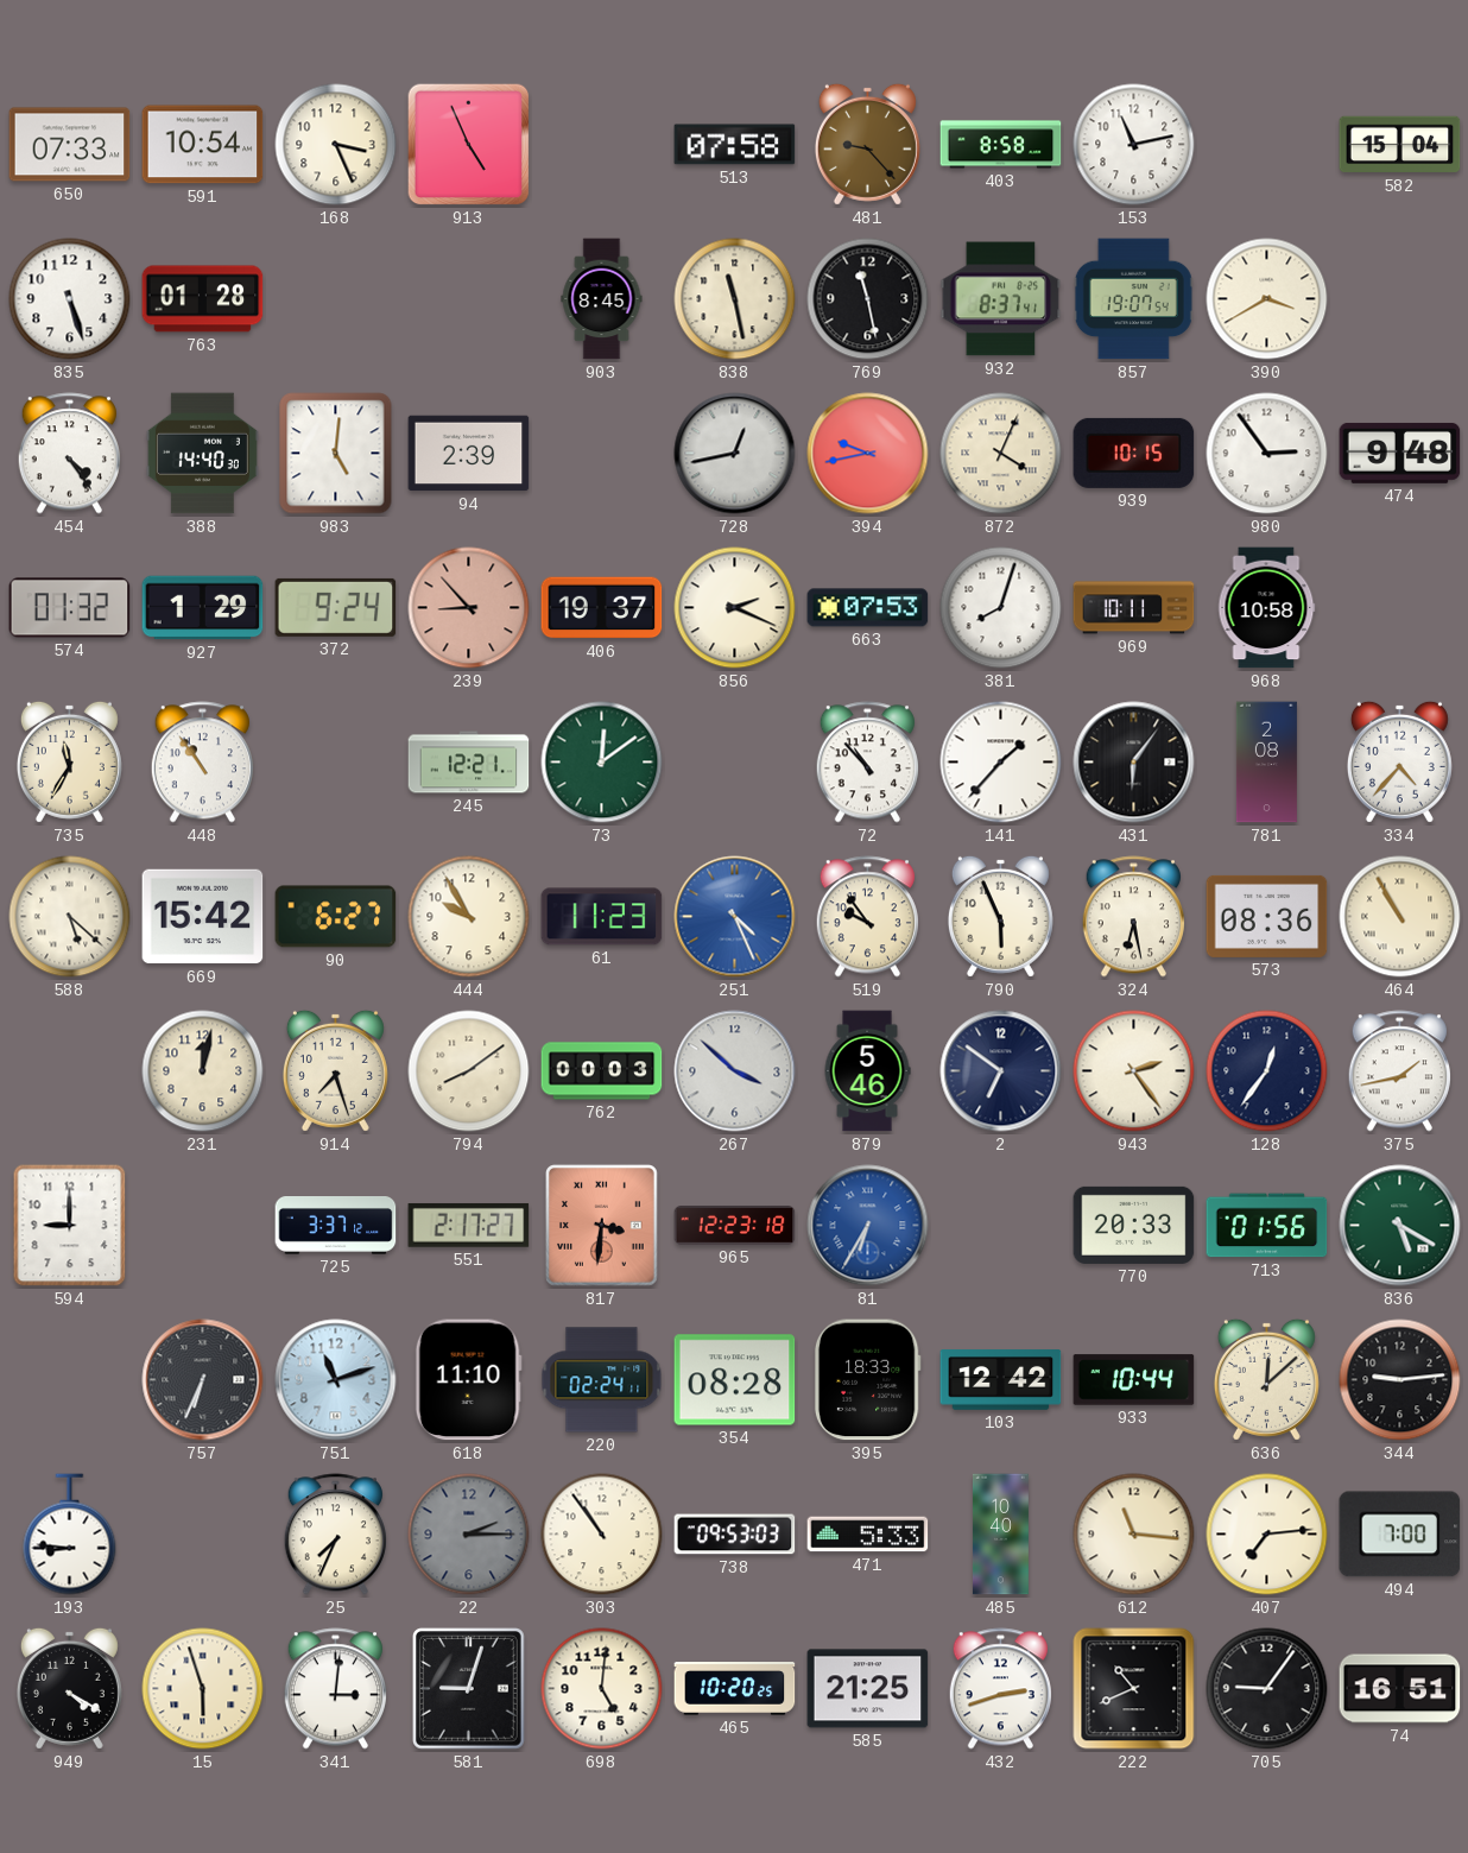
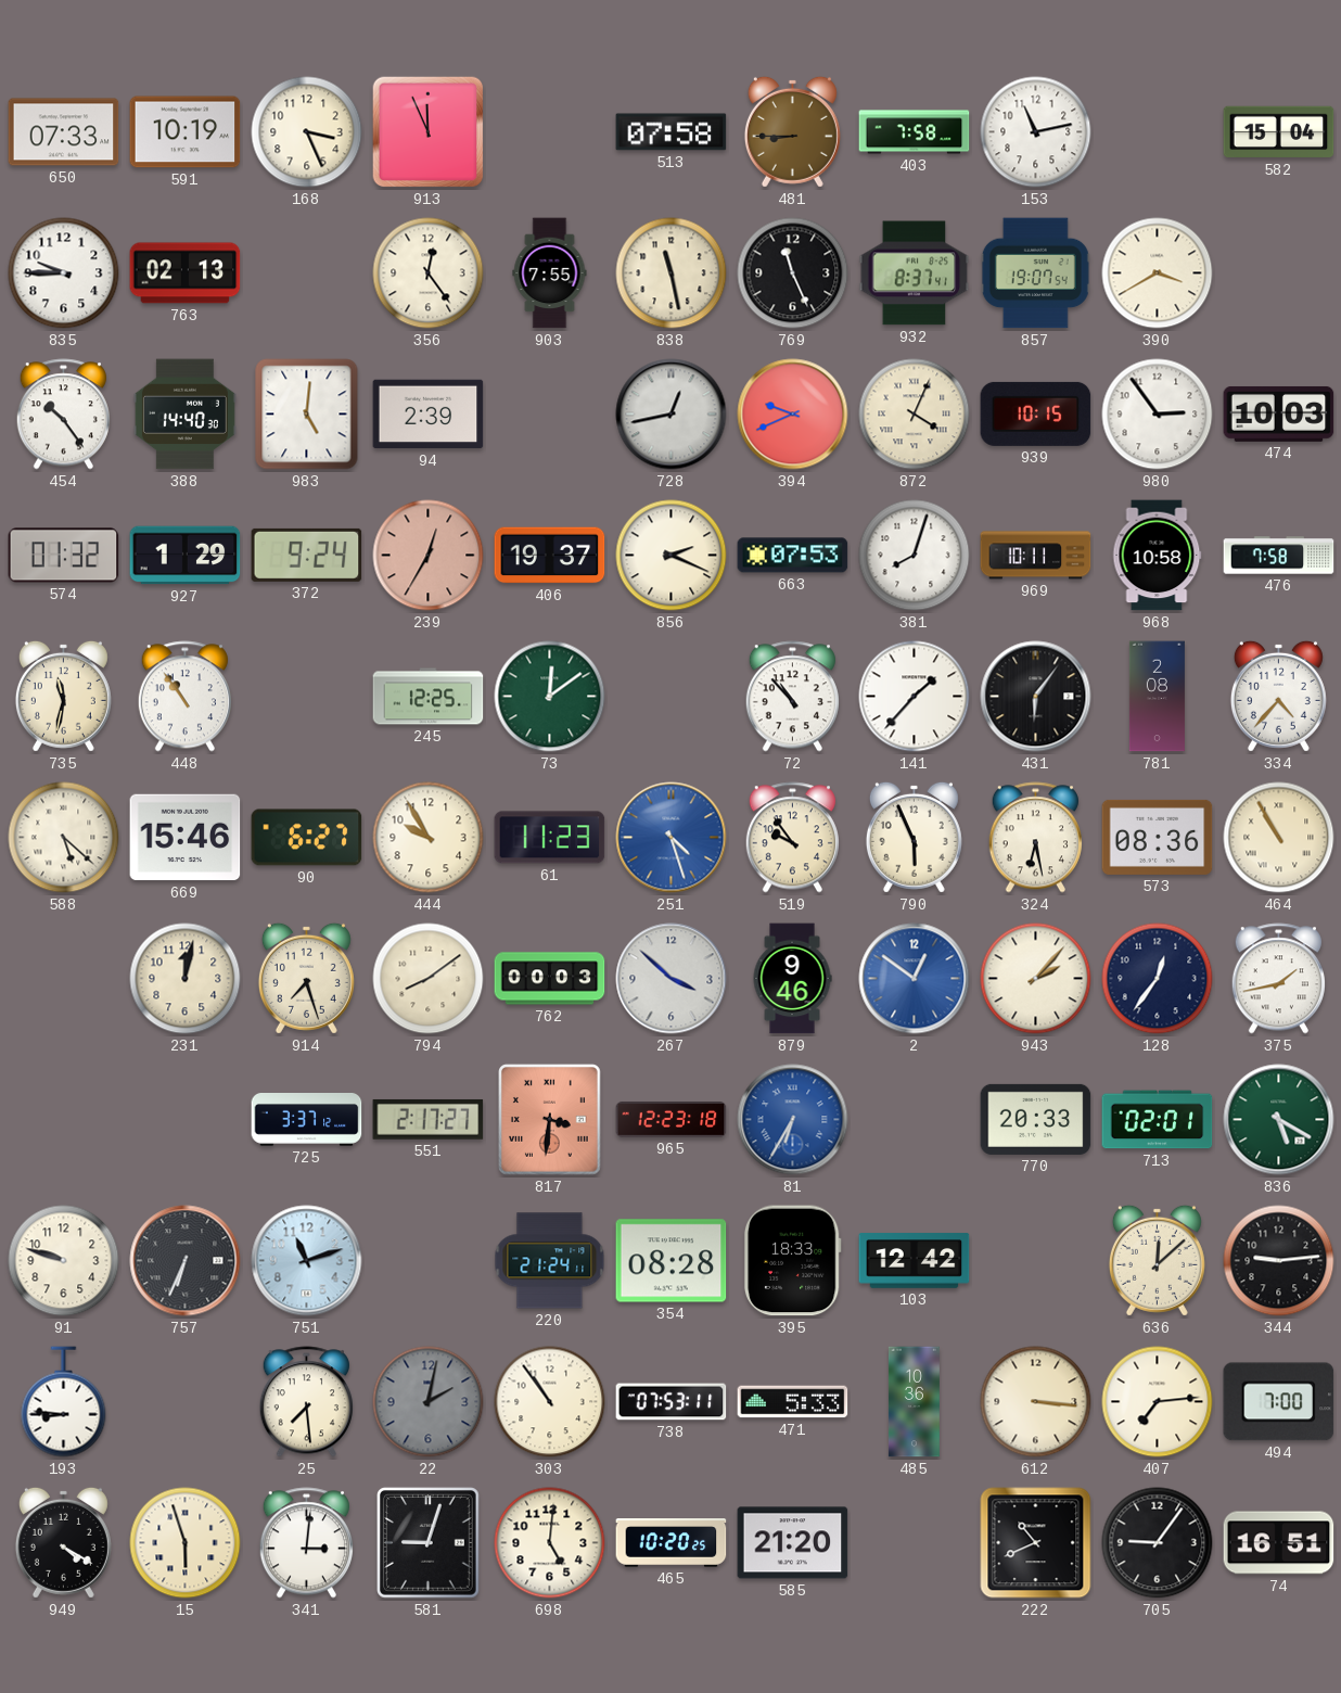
591: 10:54 -> 10:19
913: 4:56 -> 11:56
481: 9:23 -> 8:45
403: 8:58 -> 7:58
835: 5:27 -> 9:45
763: 01:28 -> 02:13
356: none -> 12:24
903: 8:45 -> 7:55
769: 11:28 -> 11:26
454: 4:24 -> 10:24
394: 9:43 -> 9:41
474: 9:48 -> 10:03
239: 8:53 -> 12:35
476: none -> 7:58
735: 11:35 -> 11:32
245: 12:21 -> 12:25
669: 15:42 -> 15:46
251: 4:26 -> 4:27
879: 5:46 -> 9:46
2: 6:51 -> 12:51
2 dial: navy -> blue
943: 2:24 -> 2:07
594: 9:00 -> none
713: 01:56 -> 02:01
91: none -> 9:48
618: 11:10 -> none
220: 02:24 -> 21:24
933: 10:44 -> none
25: 7:34 -> 7:29
22: 2:15 -> 2:02
738: 09:53 -> 07:53
485: 10:40 -> 10:36
612: 11:16 -> 3:16
585: 21:25 -> 21:20
432: 2:42 -> none
